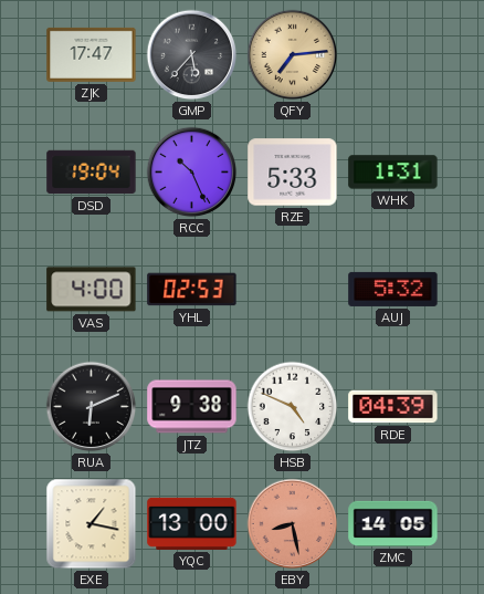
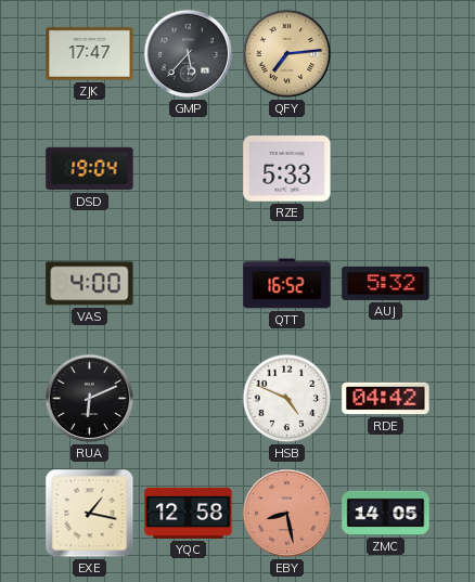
RCC: 10:26 -> none
WHK: 1:31 -> none
YHL: 02:53 -> none
QTT: none -> 16:52
JTZ: 9:38 -> none
RDE: 04:39 -> 04:42
YQC: 13:00 -> 12:58
